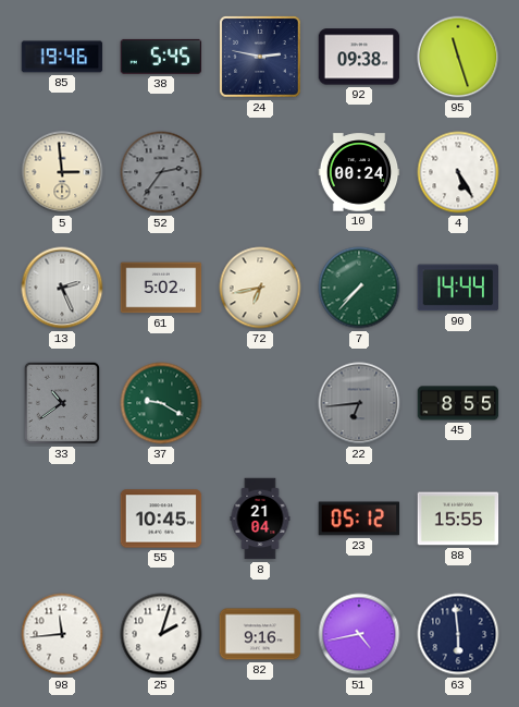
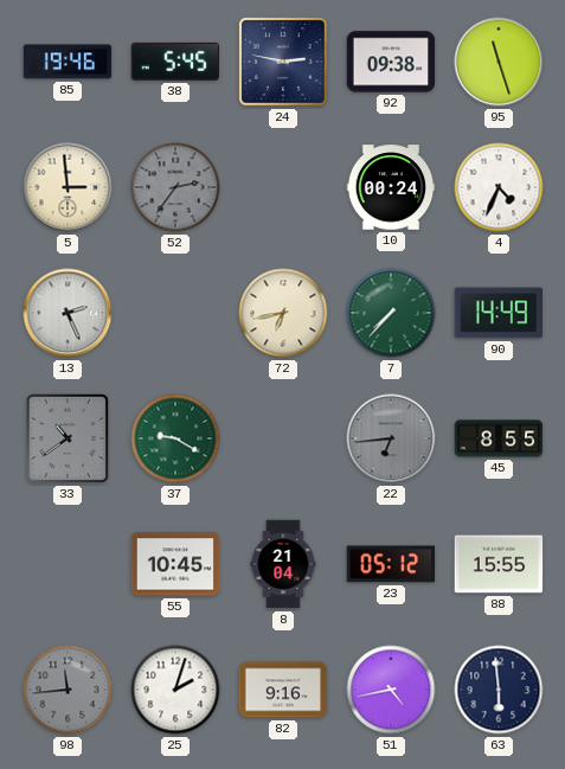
4: 5:25 -> 4:34
61: 5:02 -> none
90: 14:44 -> 14:49
98 dial: white -> grey
